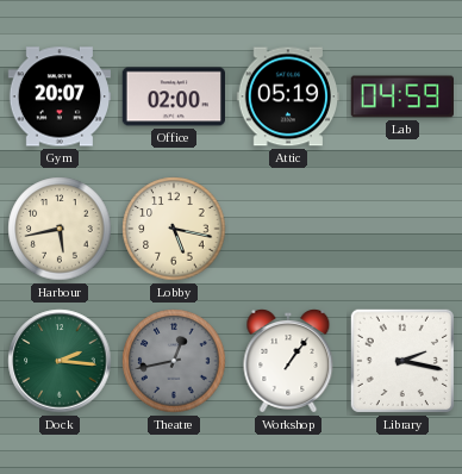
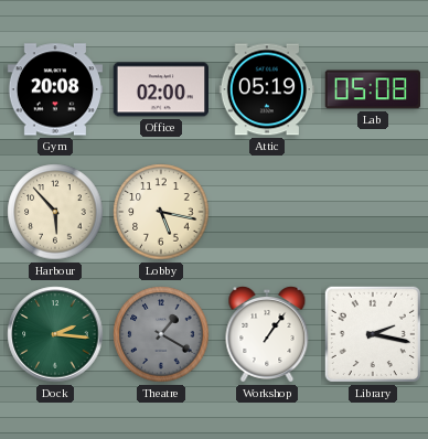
Gym: 20:07 -> 20:08
Lab: 04:59 -> 05:08
Harbour: 5:43 -> 5:53
Theatre: 12:43 -> 1:20
